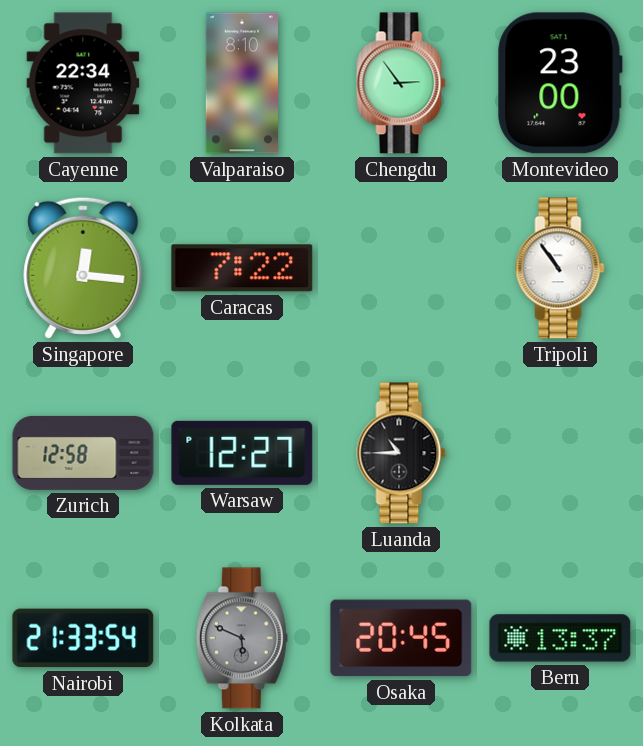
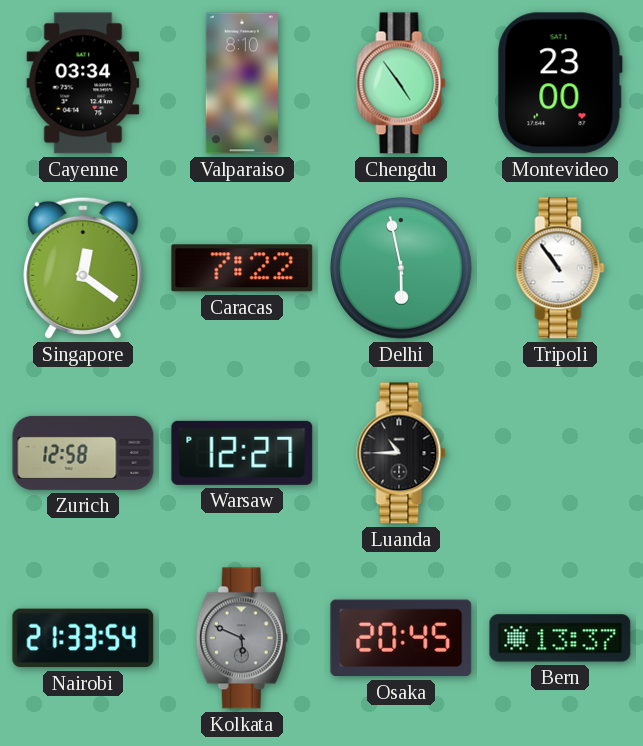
Cayenne: 22:34 -> 03:34
Chengdu: 2:54 -> 4:54
Singapore: 12:16 -> 12:21
Delhi: none -> 5:58
